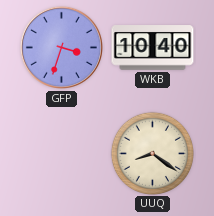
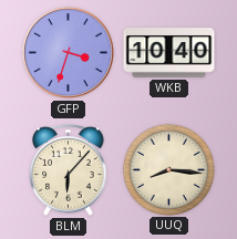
BLM: none -> 6:07
UUQ: 8:21 -> 8:16
